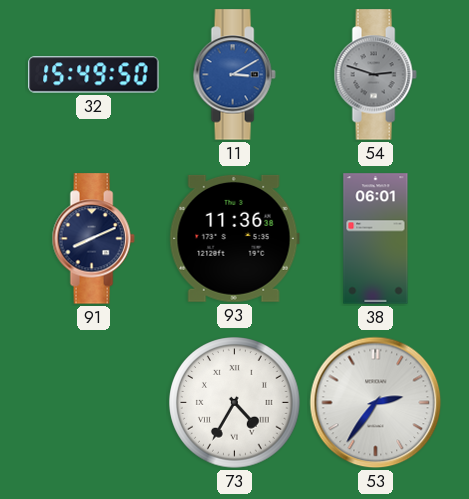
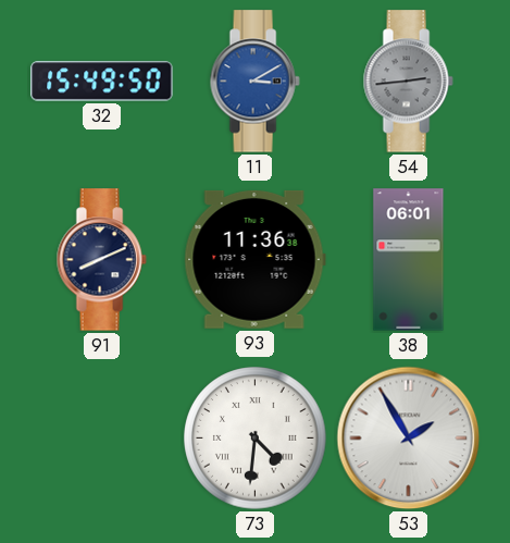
54: 2:48 -> 2:44
73: 4:35 -> 4:31
53: 2:36 -> 1:55
